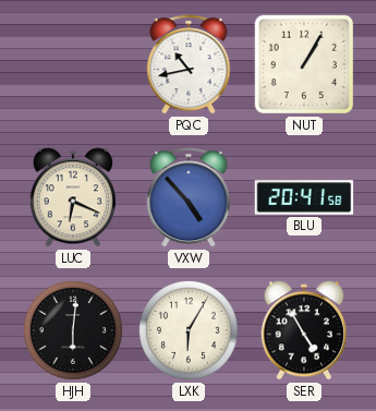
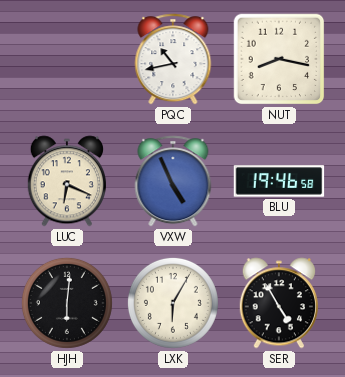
NUT: 1:05 -> 8:17
VXW: 4:53 -> 4:56
BLU: 20:41 -> 19:46
